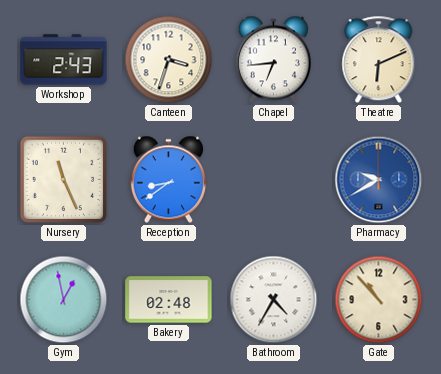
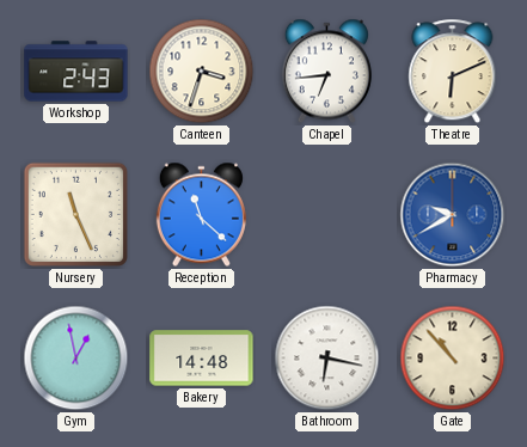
Reception: 8:39 -> 11:22
Bakery: 02:48 -> 14:48
Bathroom: 4:35 -> 6:17
